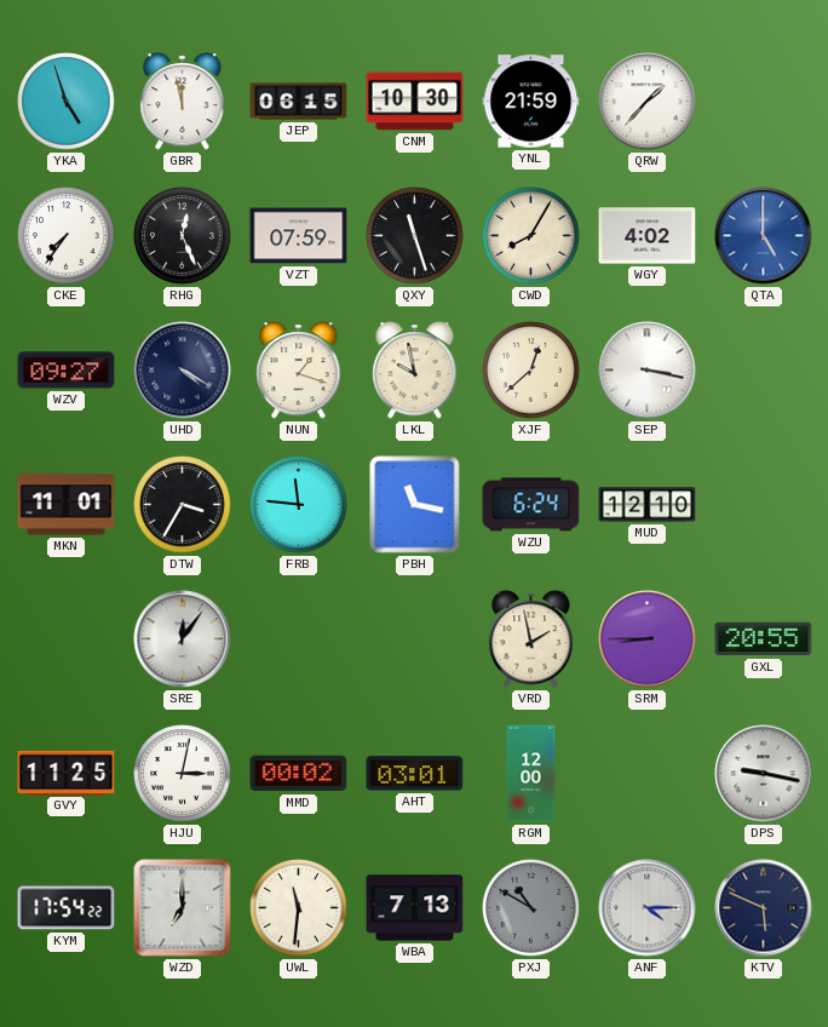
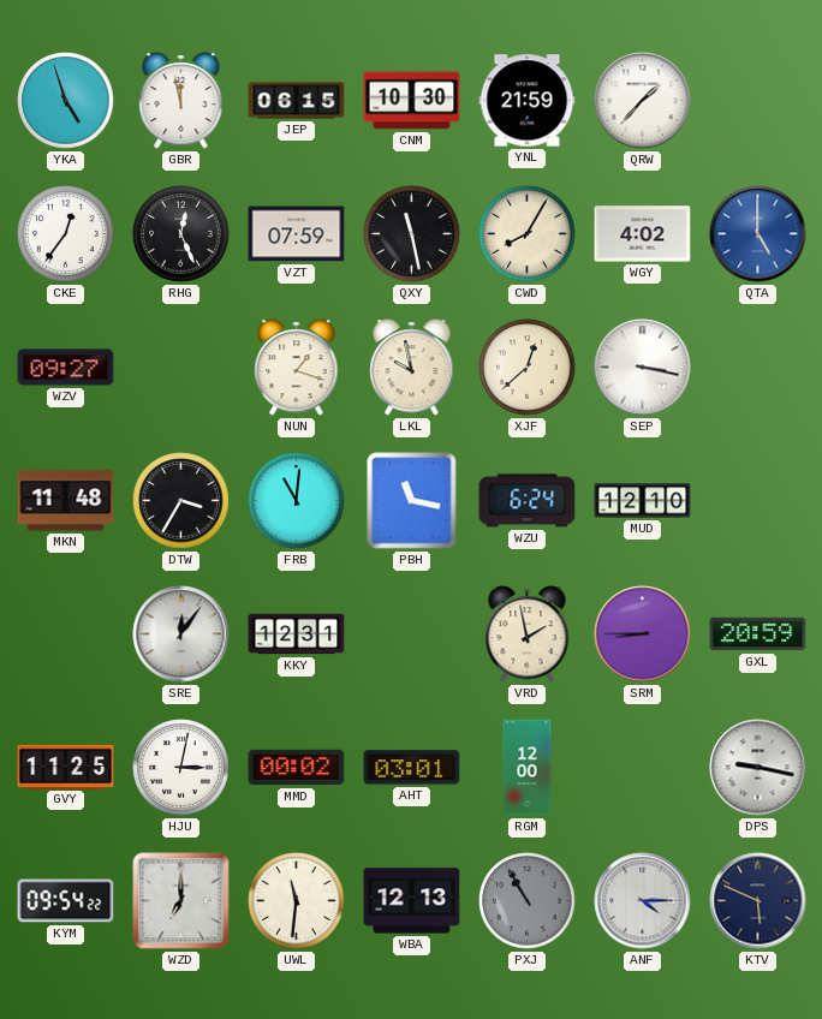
CKE: 7:36 -> 12:36
QXY: 11:27 -> 11:28
UHD: 4:20 -> none
MKN: 11:01 -> 11:48
FRB: 11:46 -> 11:01
KKY: none -> 12:31
GXL: 20:55 -> 20:59
KYM: 17:54 -> 09:54
WBA: 7:13 -> 12:13
PXJ: 10:50 -> 10:55
